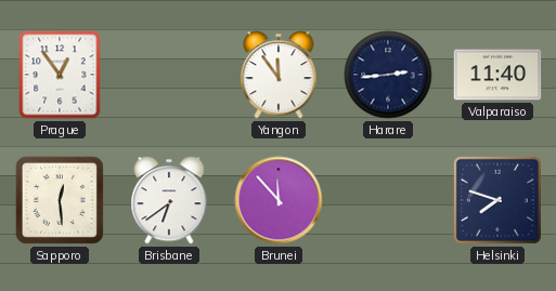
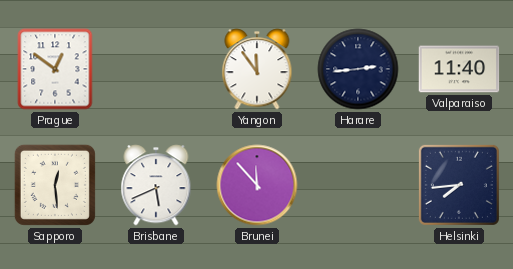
Prague: 12:54 -> 12:51
Brisbane: 6:39 -> 5:41
Helsinki: 7:48 -> 7:44
